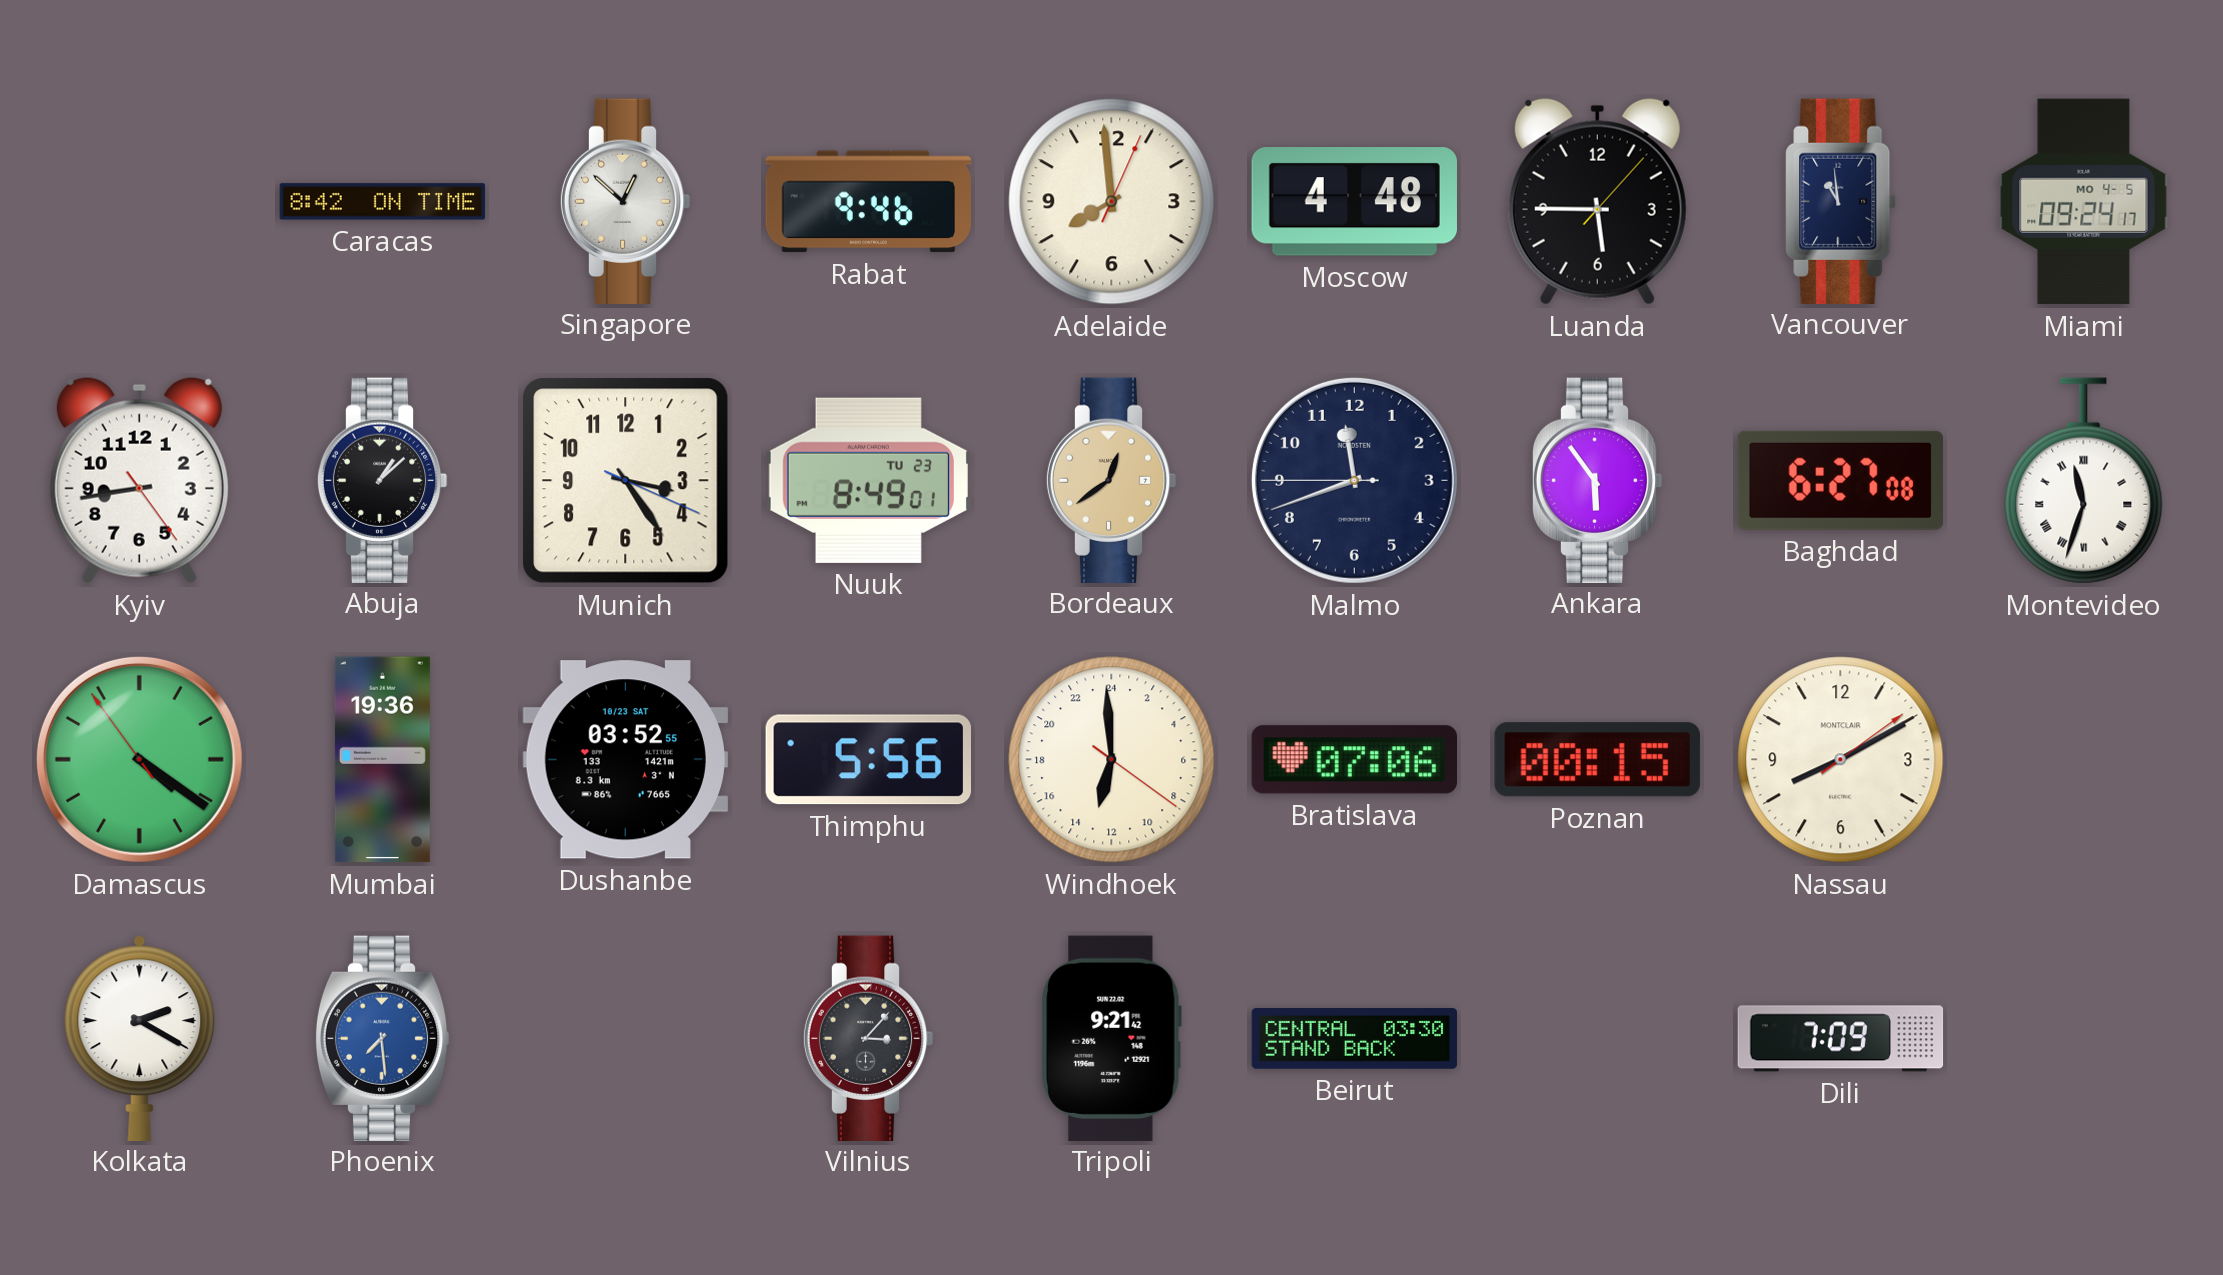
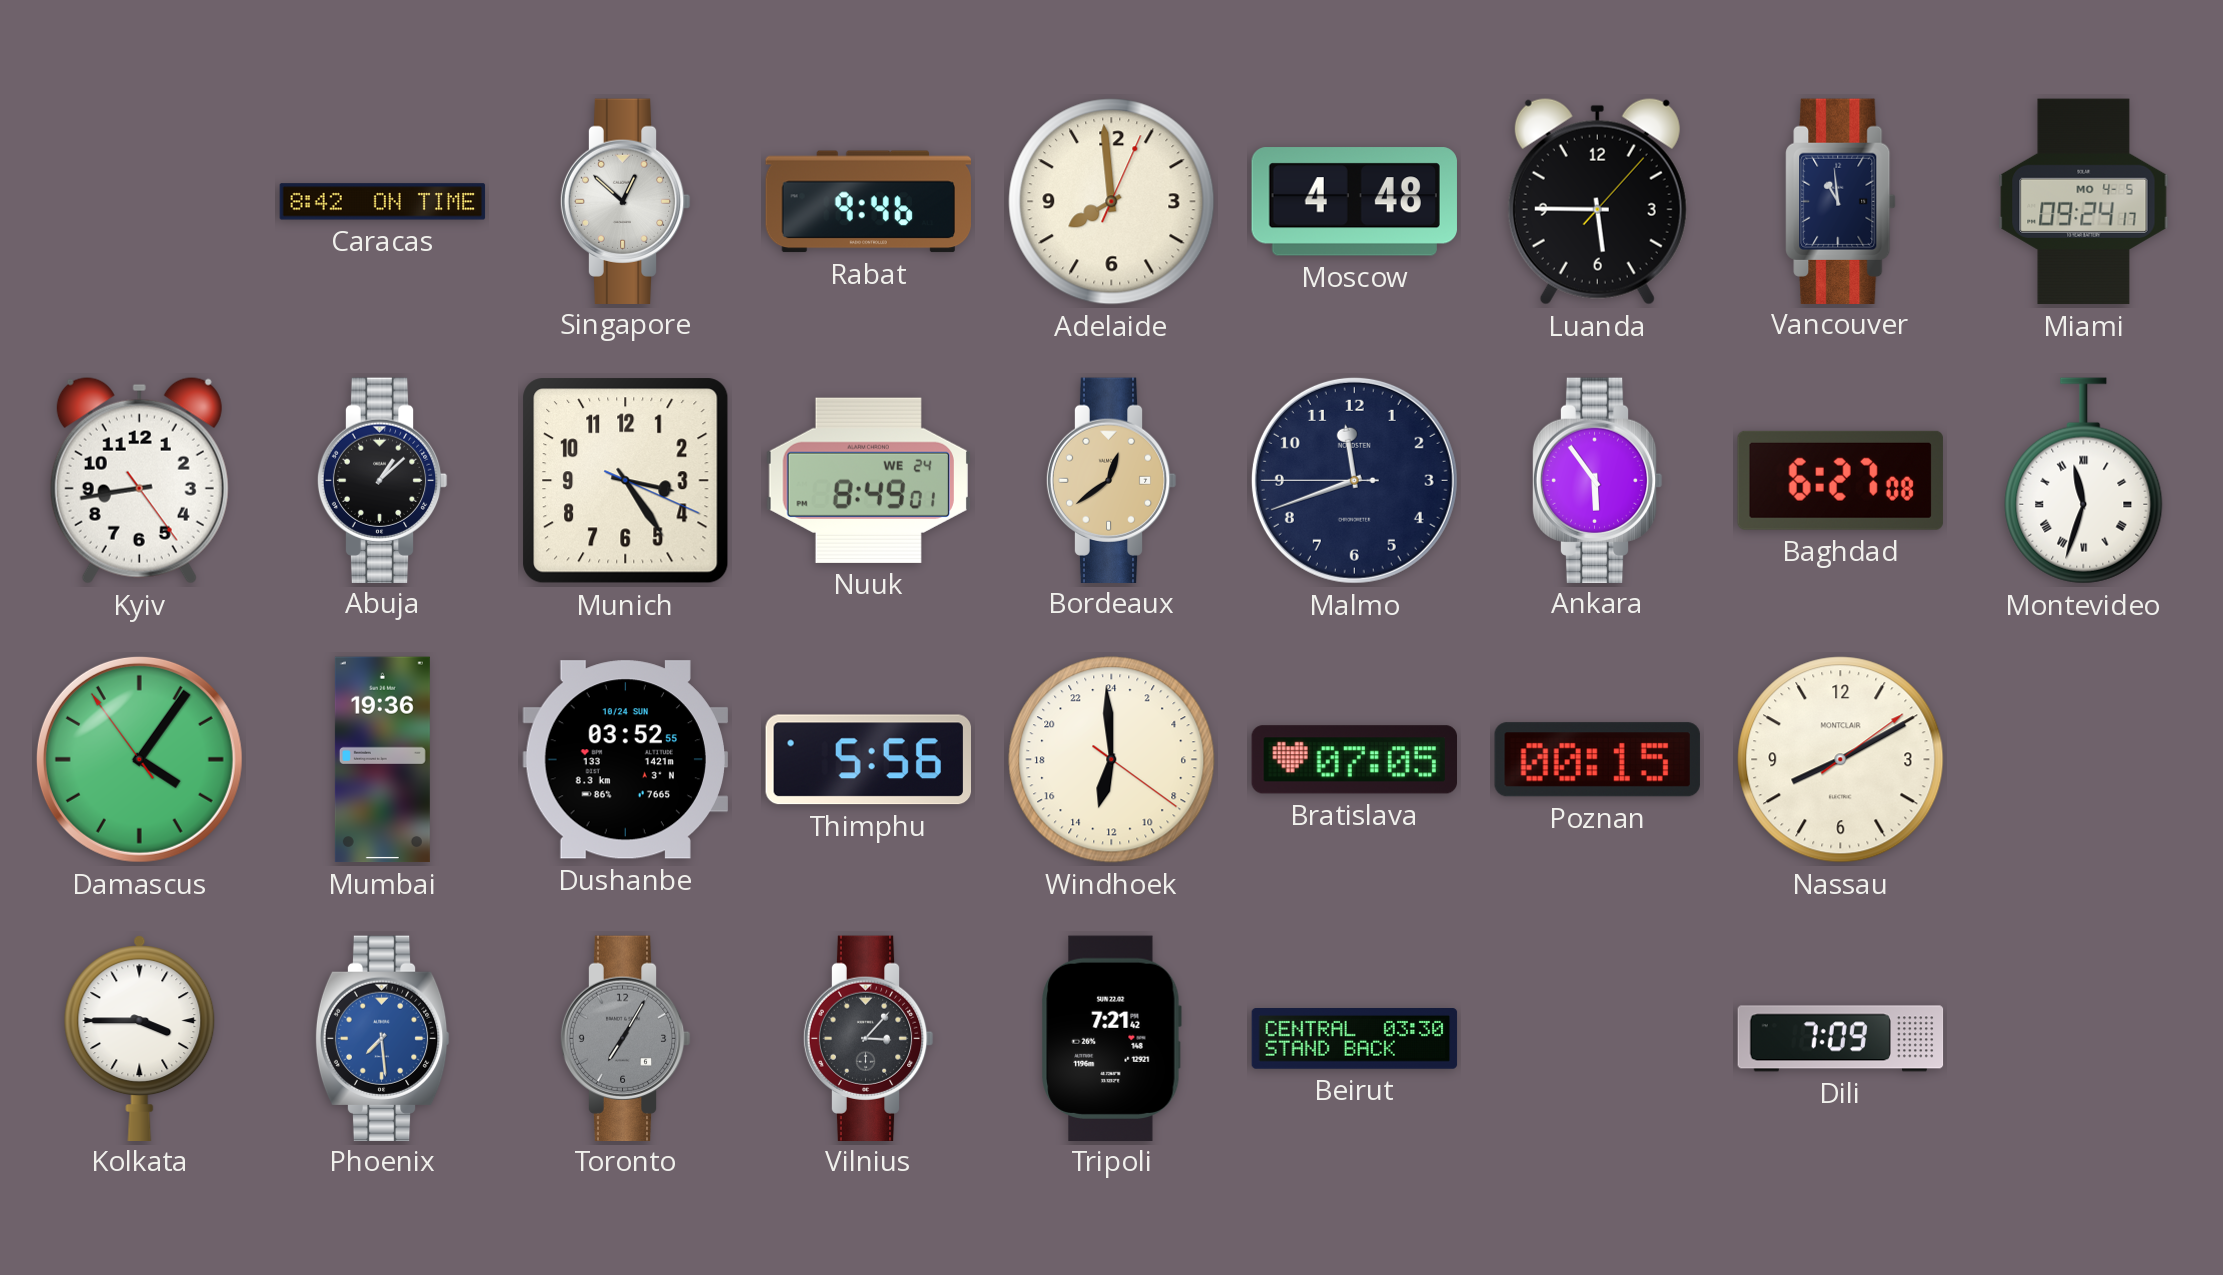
Nuuk date: TU 23 -> WE 24
Damascus: 4:20 -> 4:05
Dushanbe date: 10/23 SAT -> 10/24 SUN
Bratislava: 07:06 -> 07:05
Kolkata: 2:20 -> 3:45
Toronto: none -> 7:05
Tripoli: 9:21 -> 7:21
